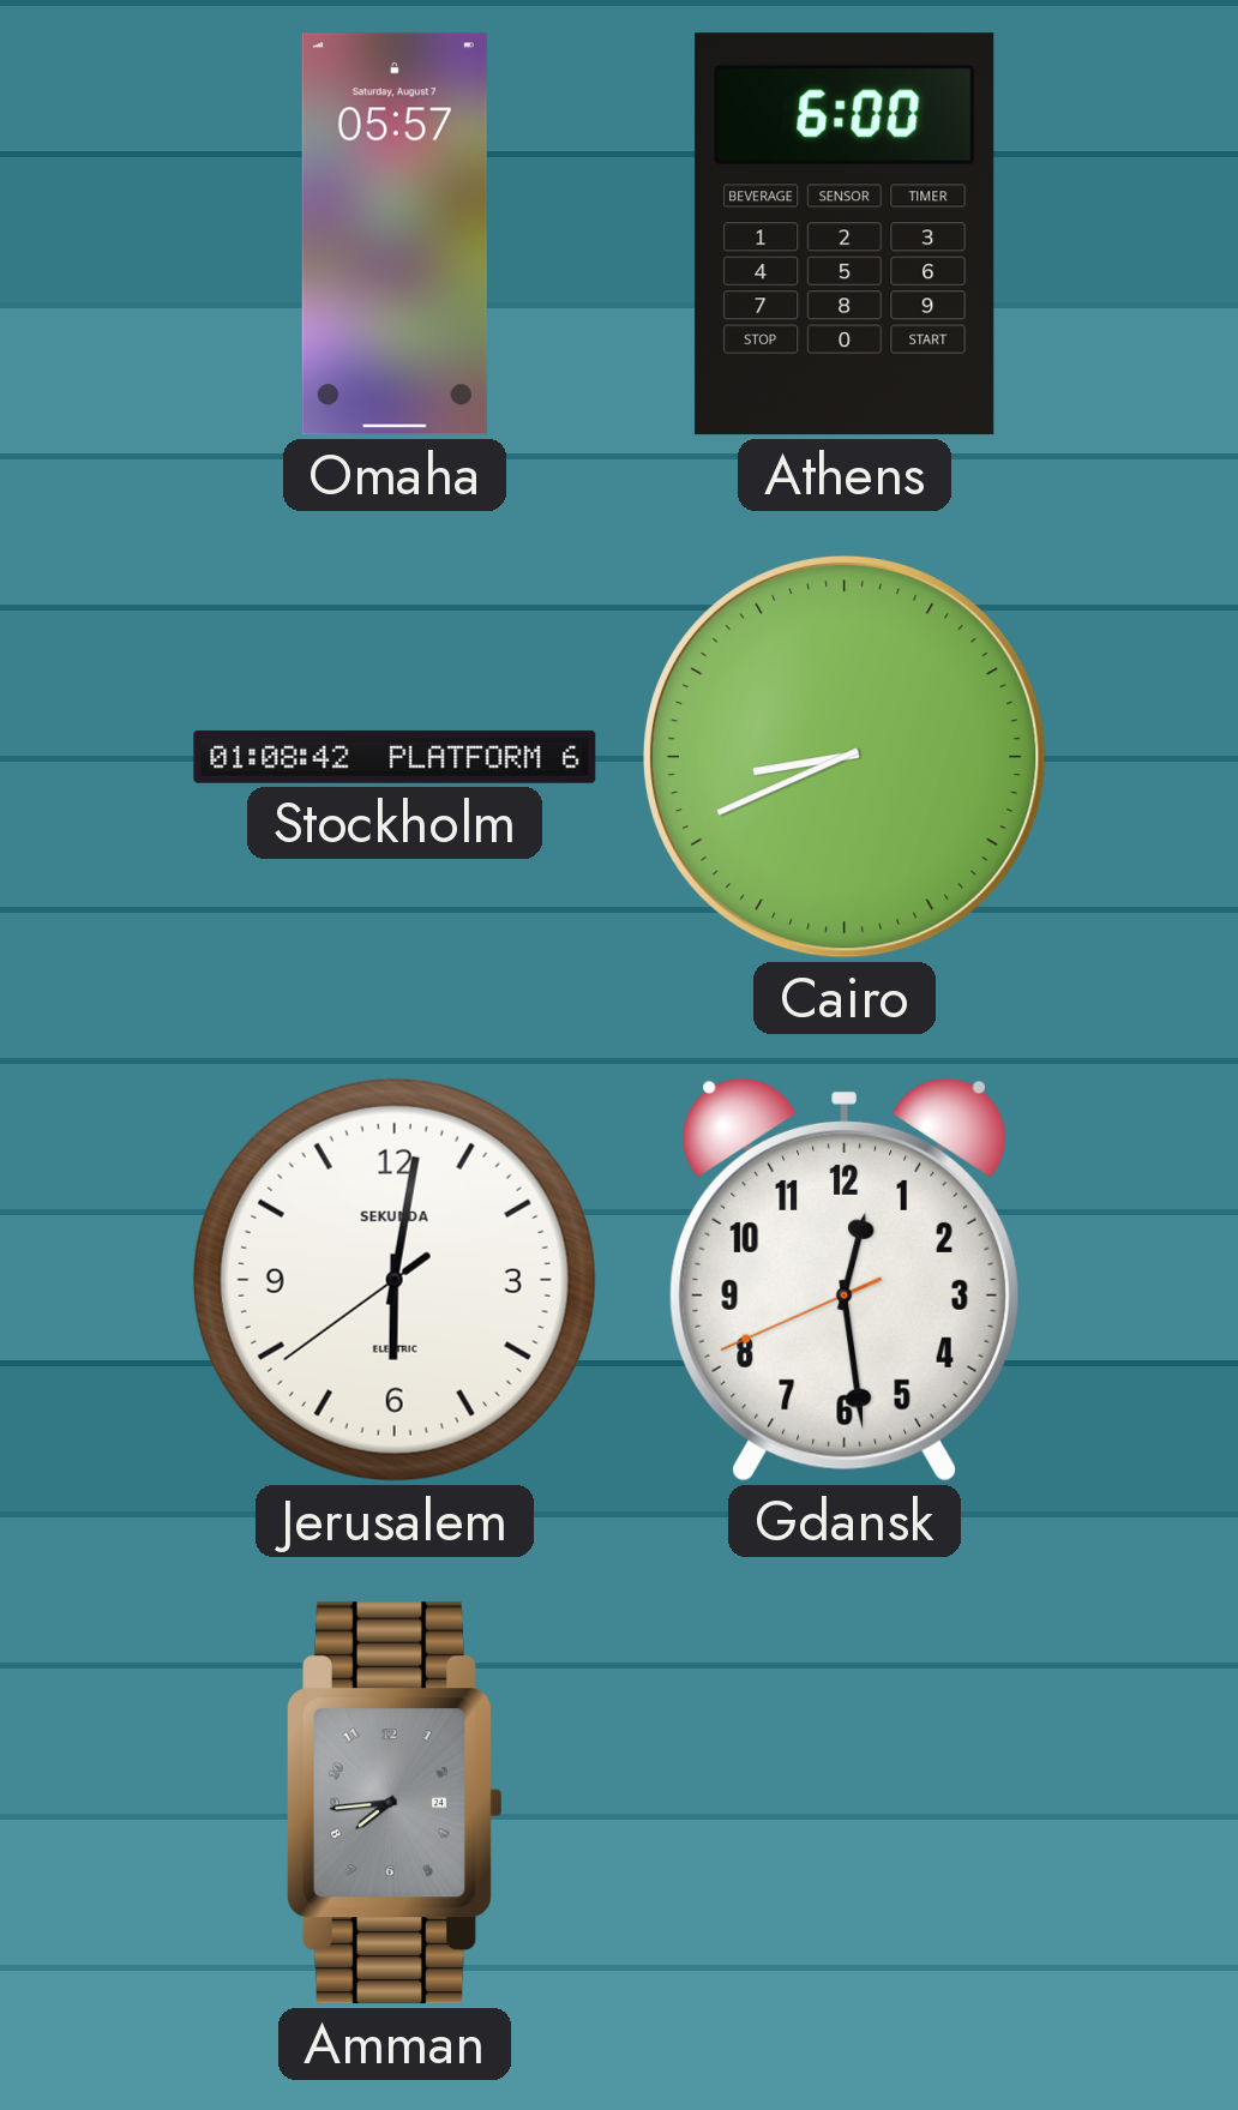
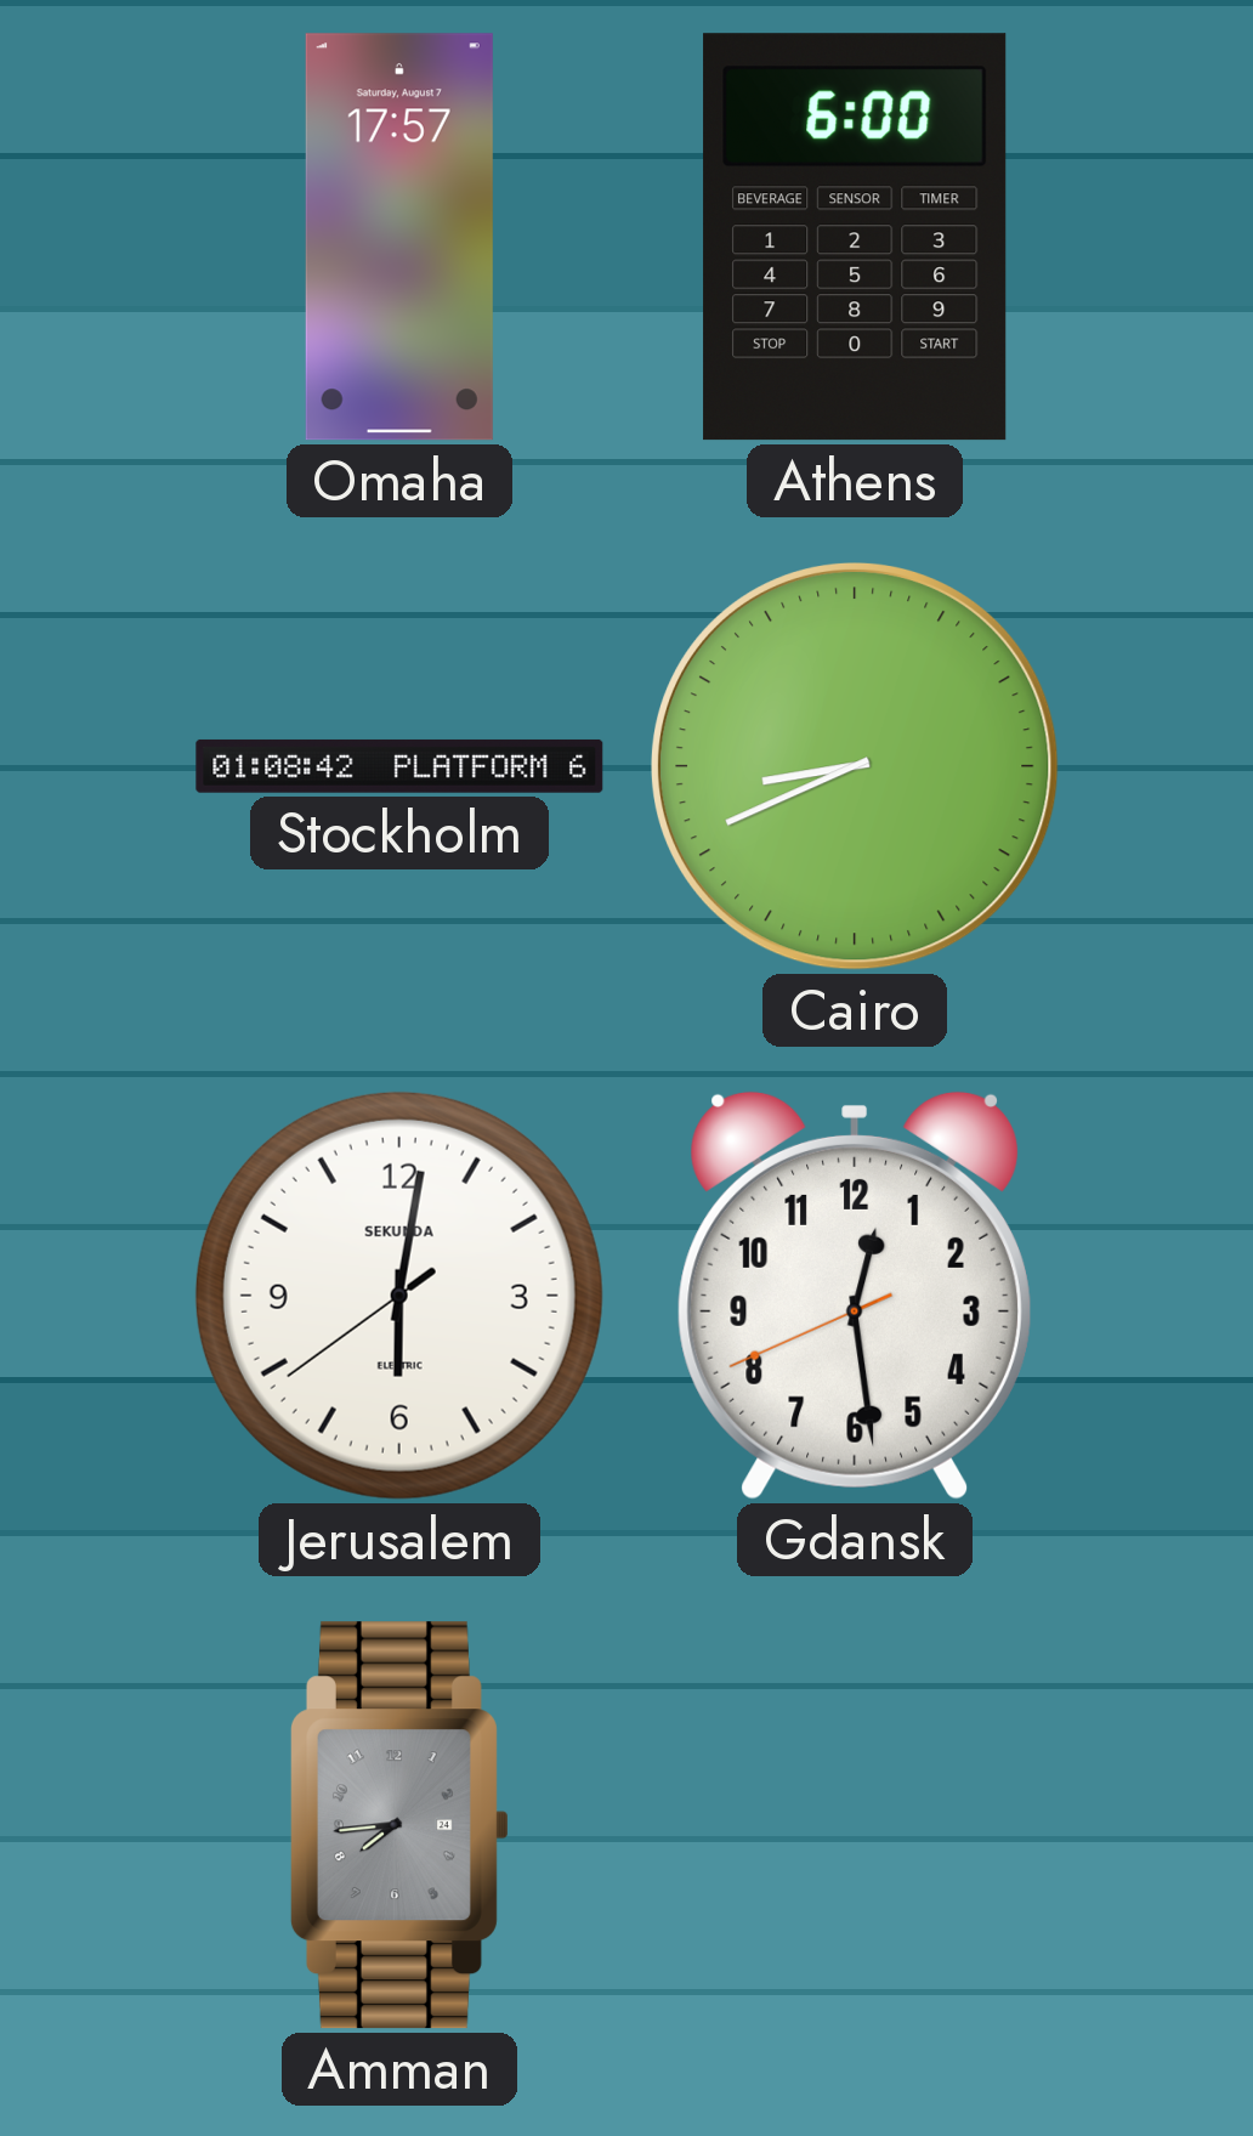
Omaha: 05:57 -> 17:57
